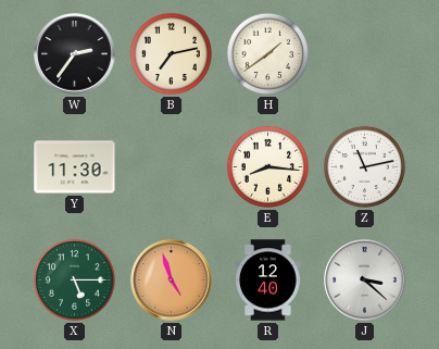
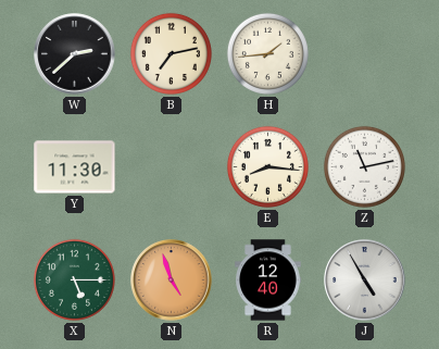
W: 2:36 -> 2:38
H: 1:39 -> 1:44
J: 3:22 -> 4:55
